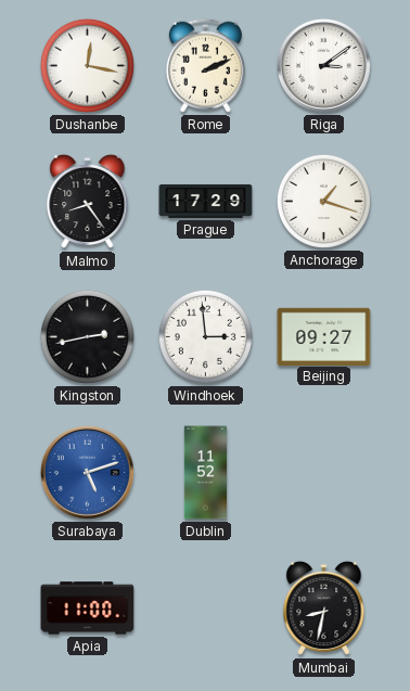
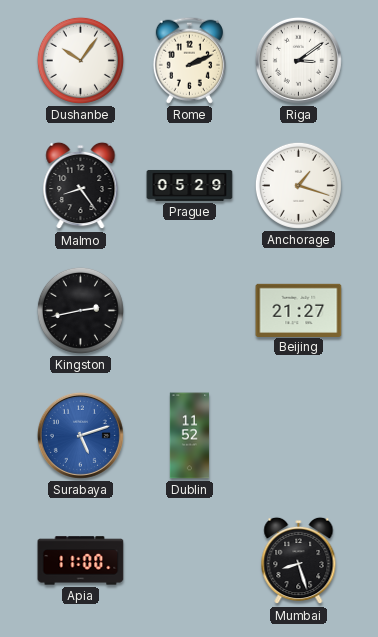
Dushanbe: 12:17 -> 10:06
Prague: 17:29 -> 05:29
Windhoek: 2:59 -> none
Beijing: 09:27 -> 21:27
Mumbai: 8:32 -> 8:27
